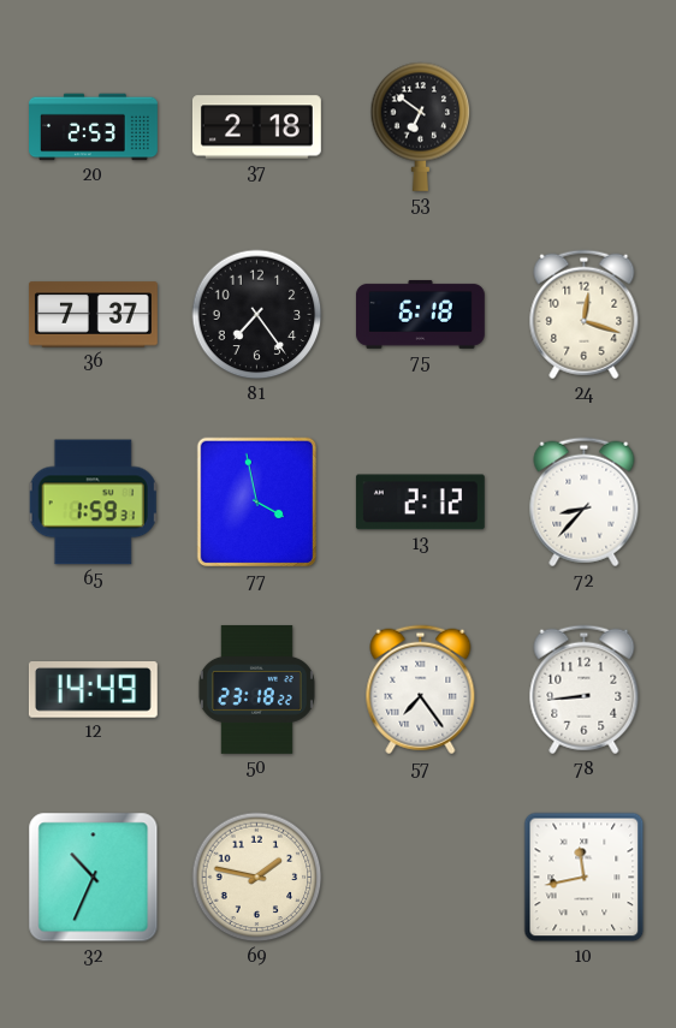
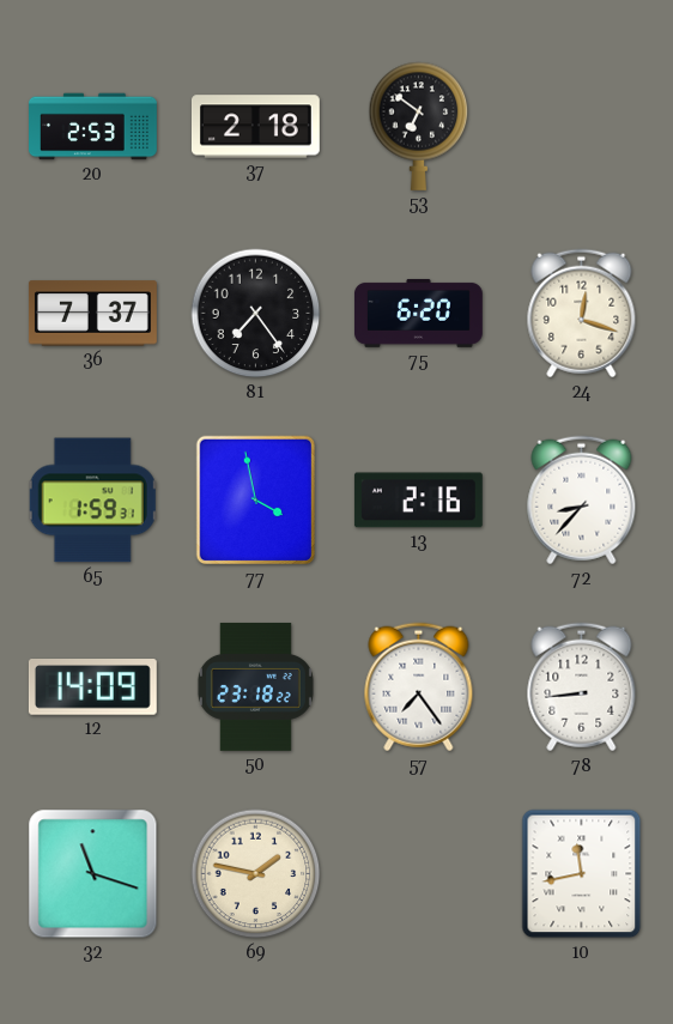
75: 6:18 -> 6:20
13: 2:12 -> 2:16
12: 14:49 -> 14:09
32: 10:34 -> 11:18
